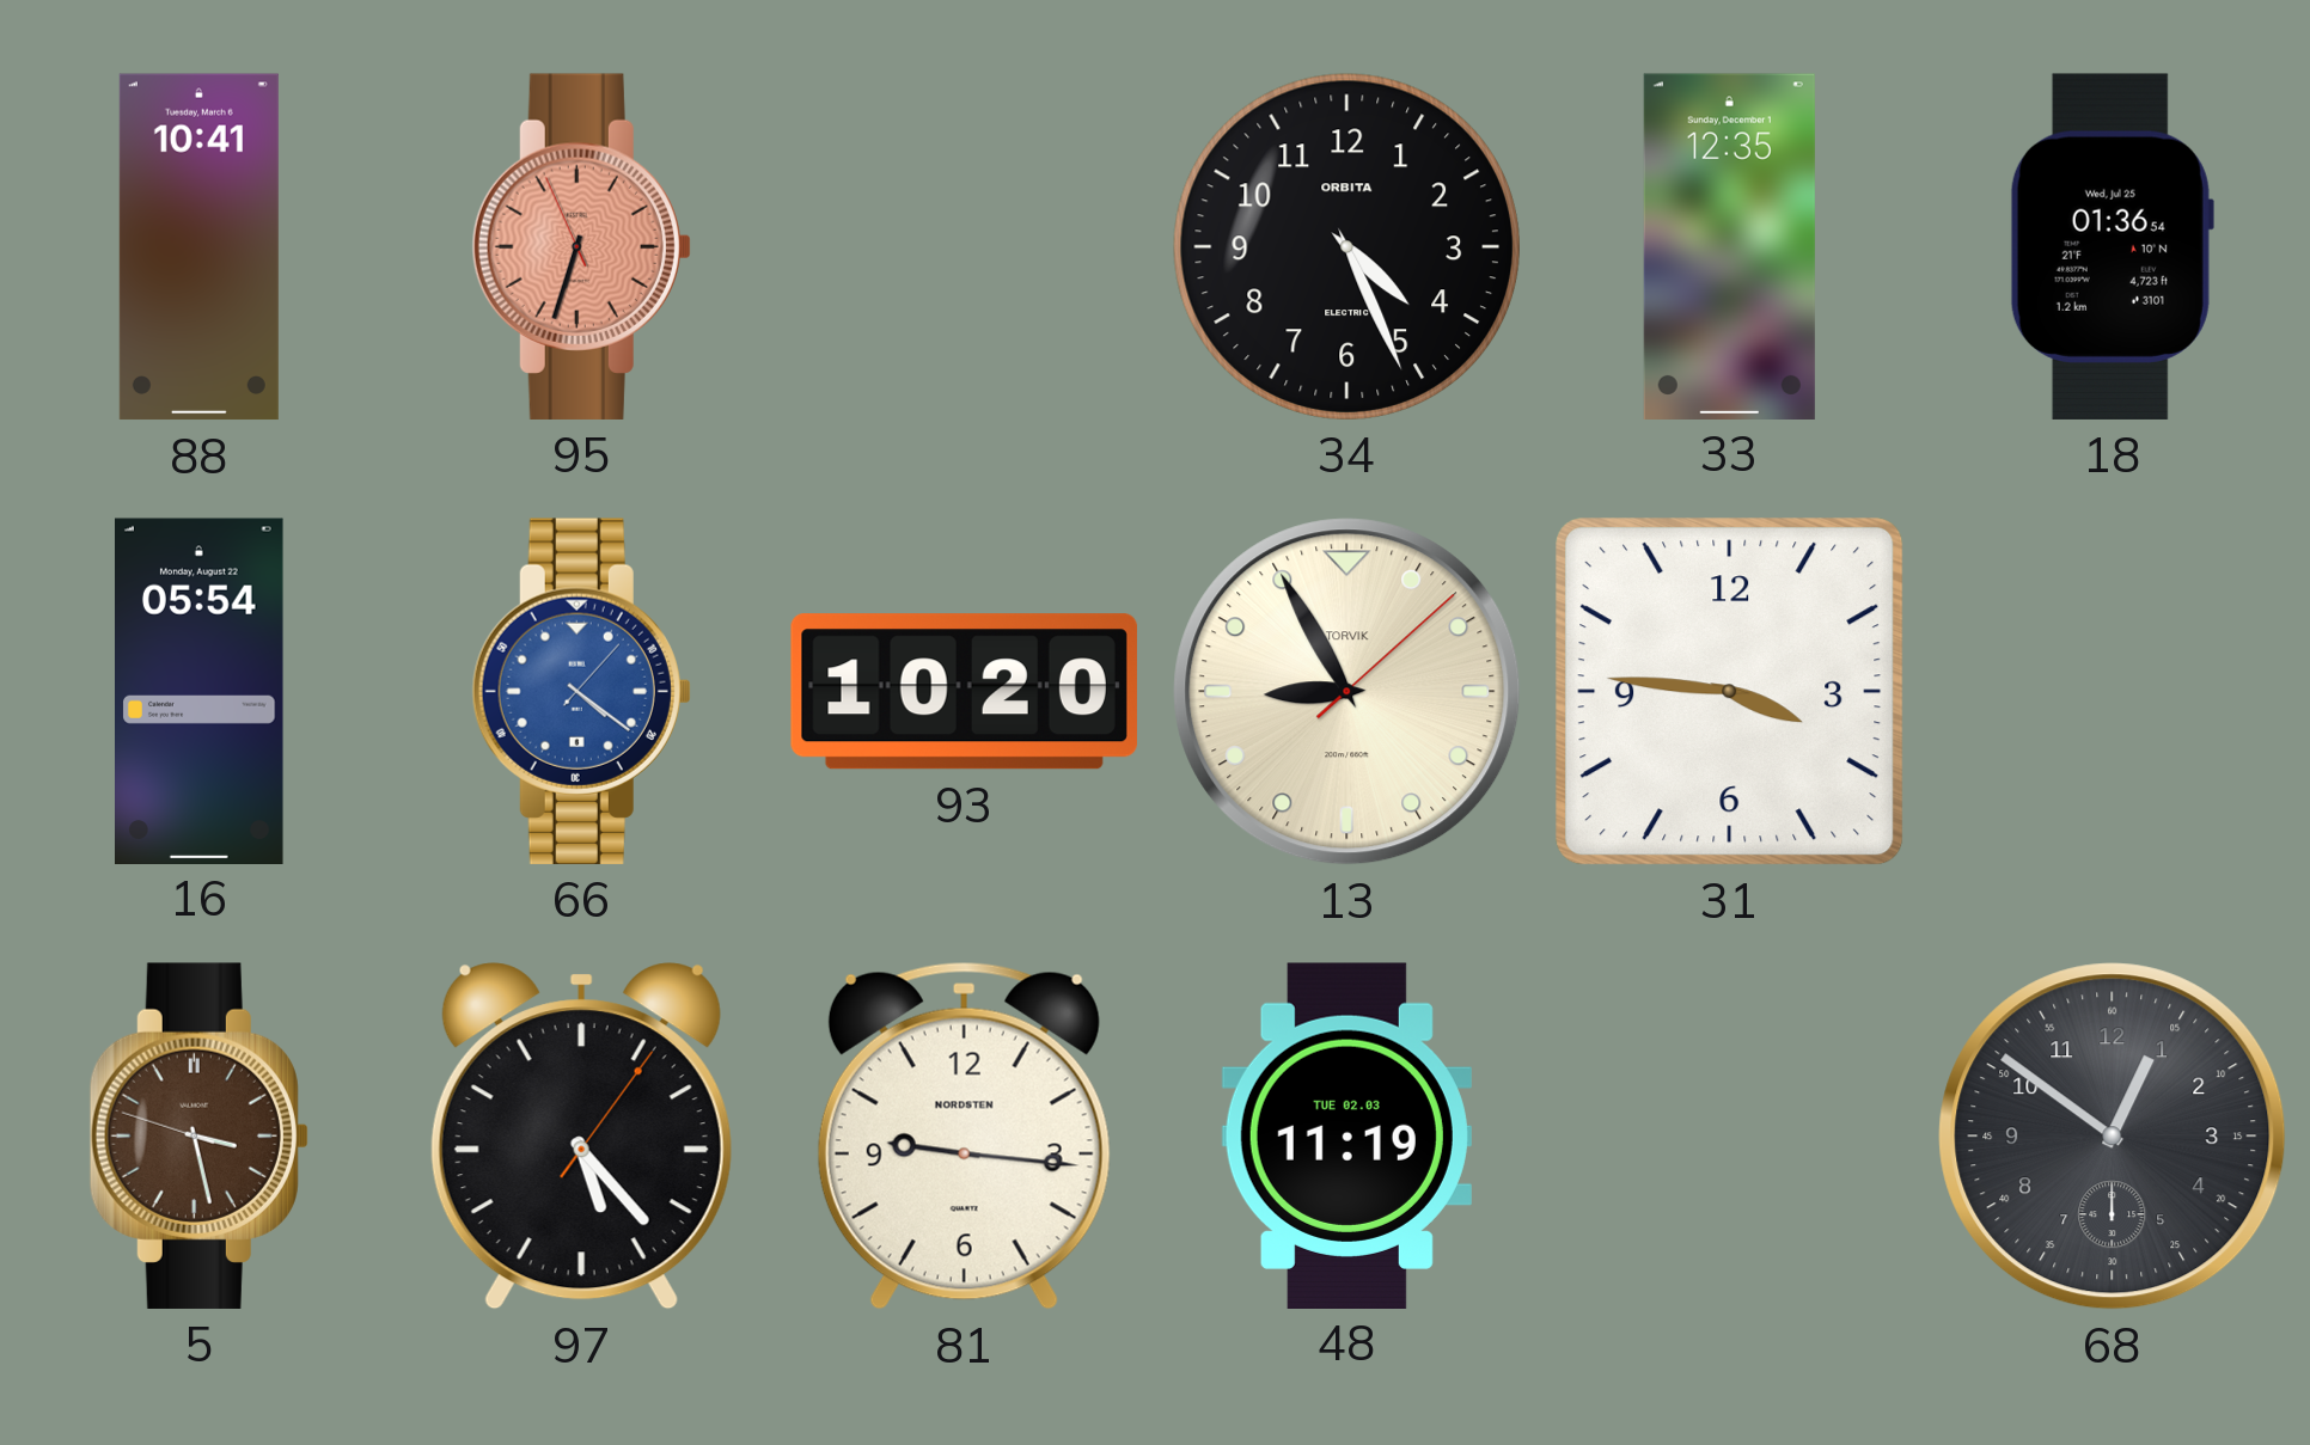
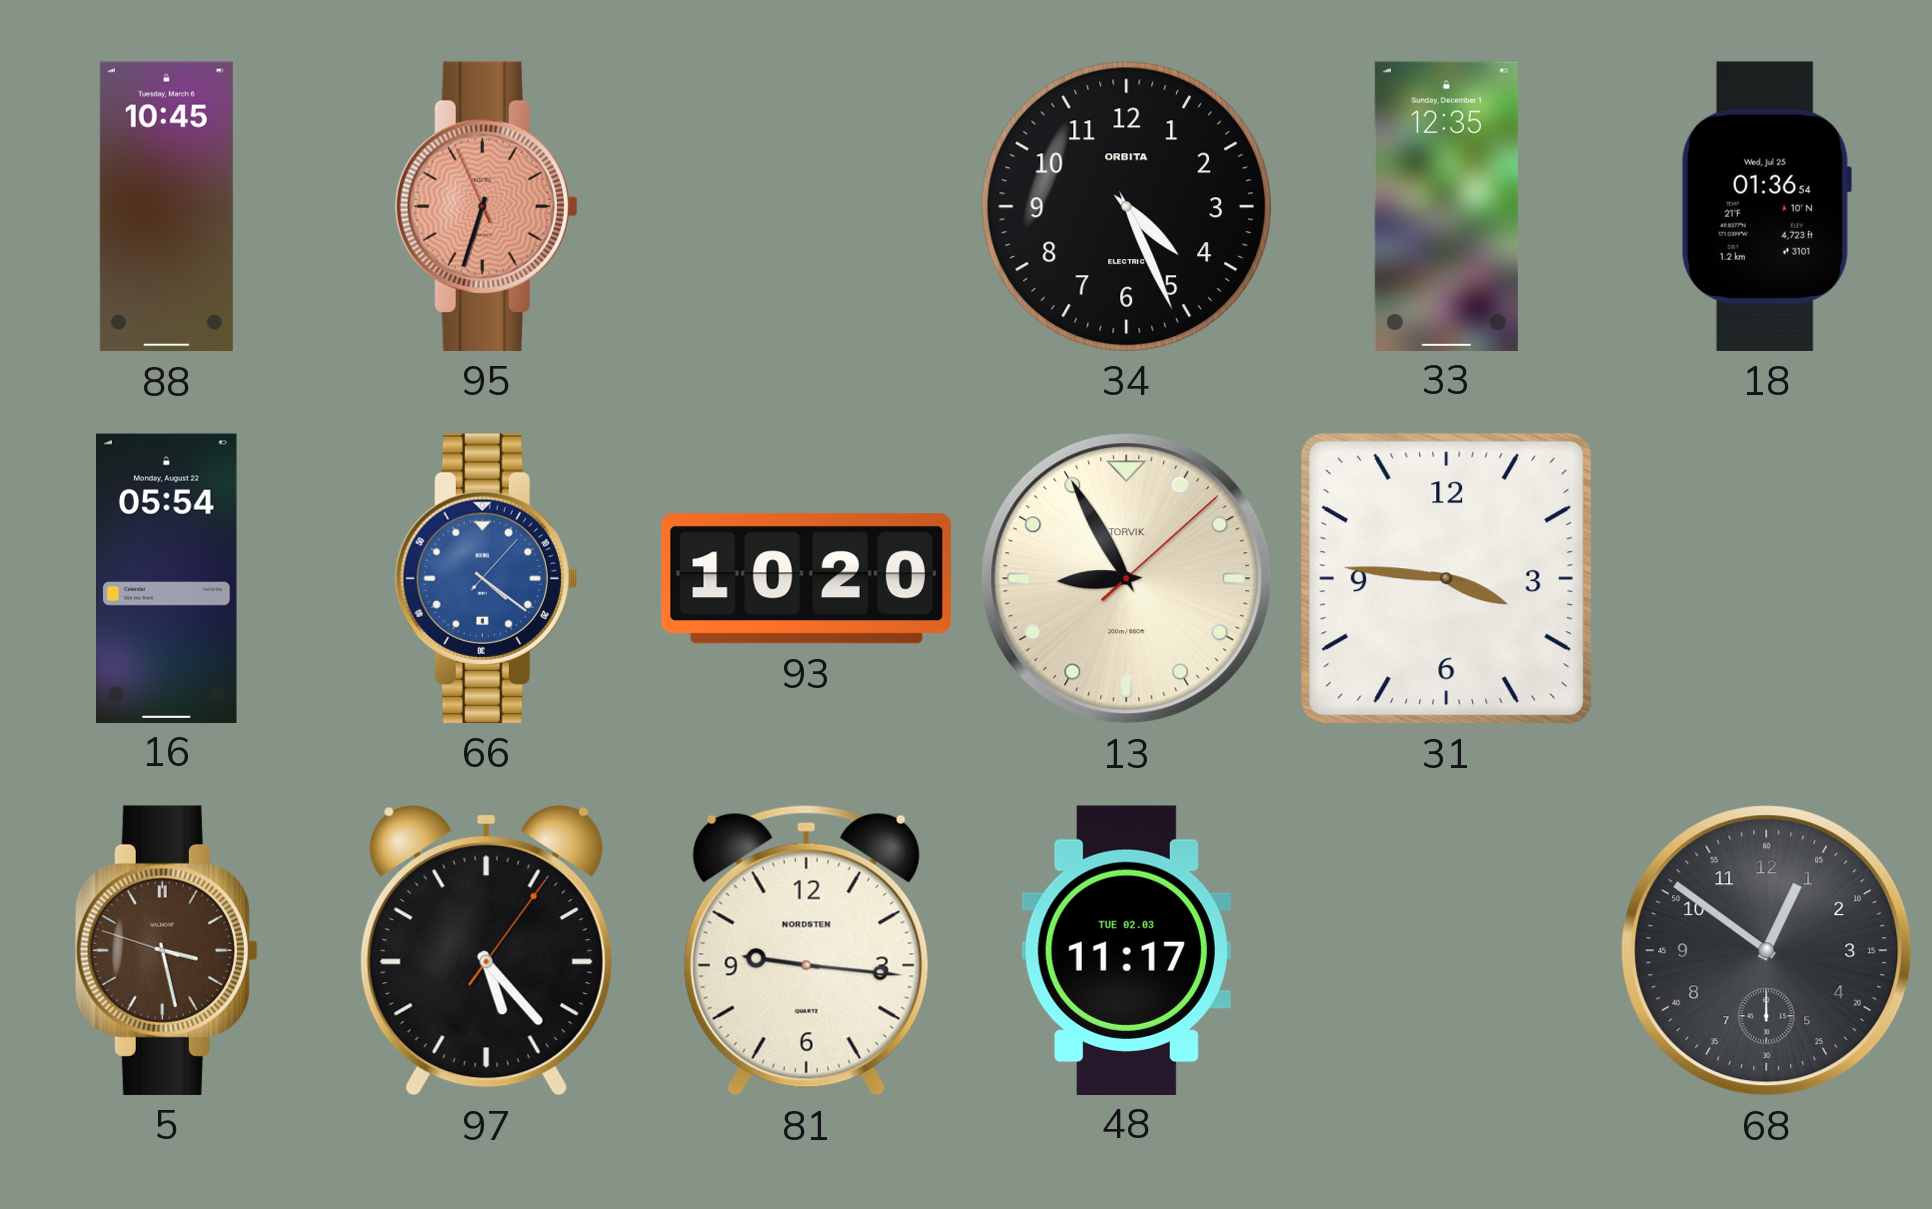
88: 10:41 -> 10:45
48: 11:19 -> 11:17
